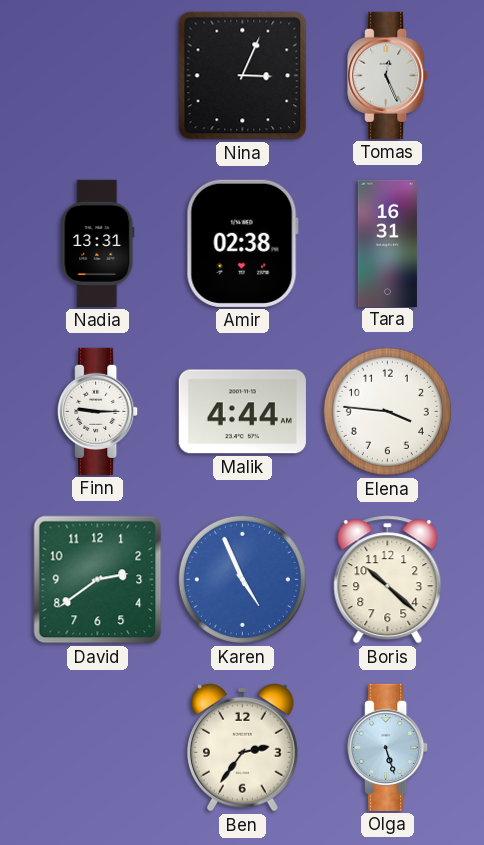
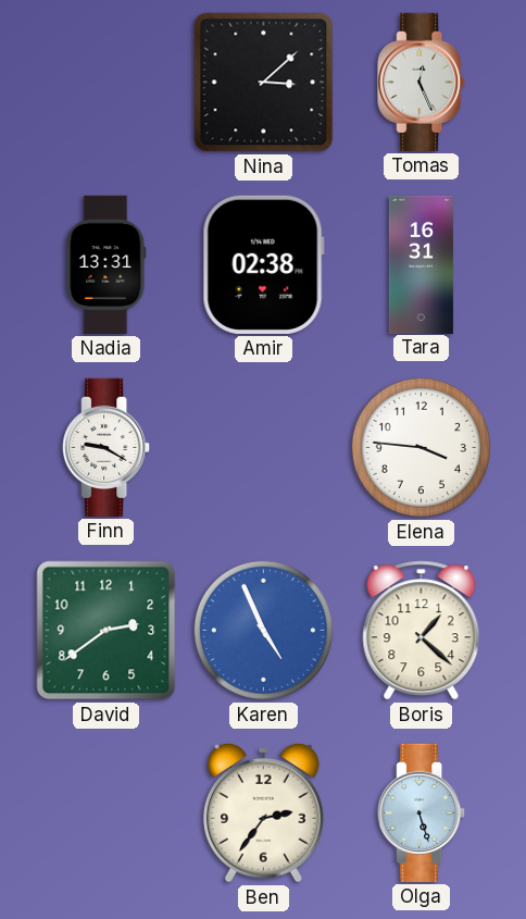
Nina: 3:04 -> 3:08
Finn: 9:15 -> 9:20
Malik: 4:44 -> none
Boris: 10:22 -> 1:22
